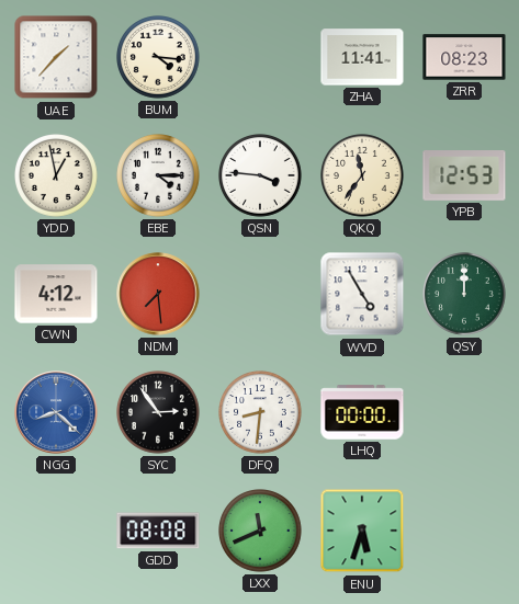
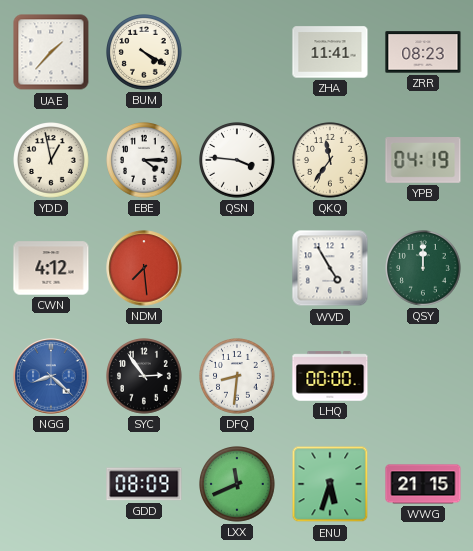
BUM: 4:16 -> 4:20
YPB: 12:53 -> 04:19
GDD: 08:08 -> 08:09
WWG: none -> 21:15
